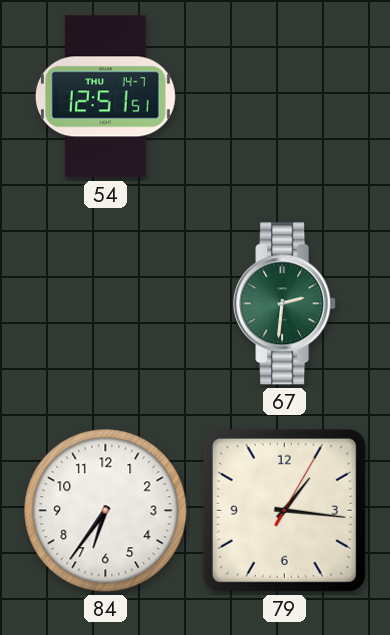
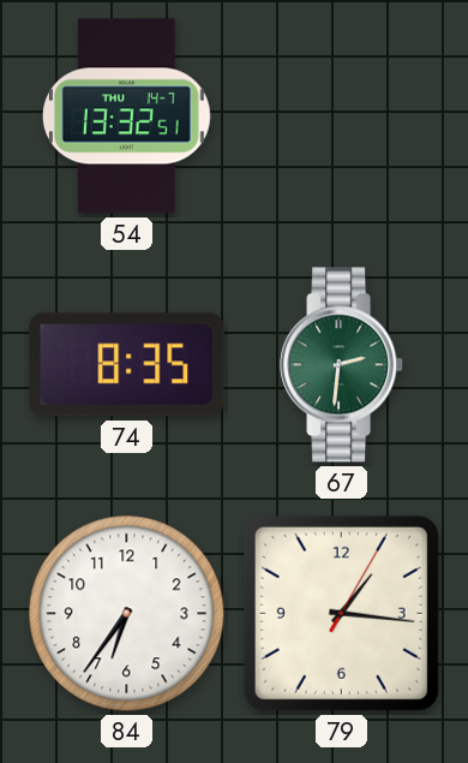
54: 12:51 -> 13:32
74: none -> 8:35
